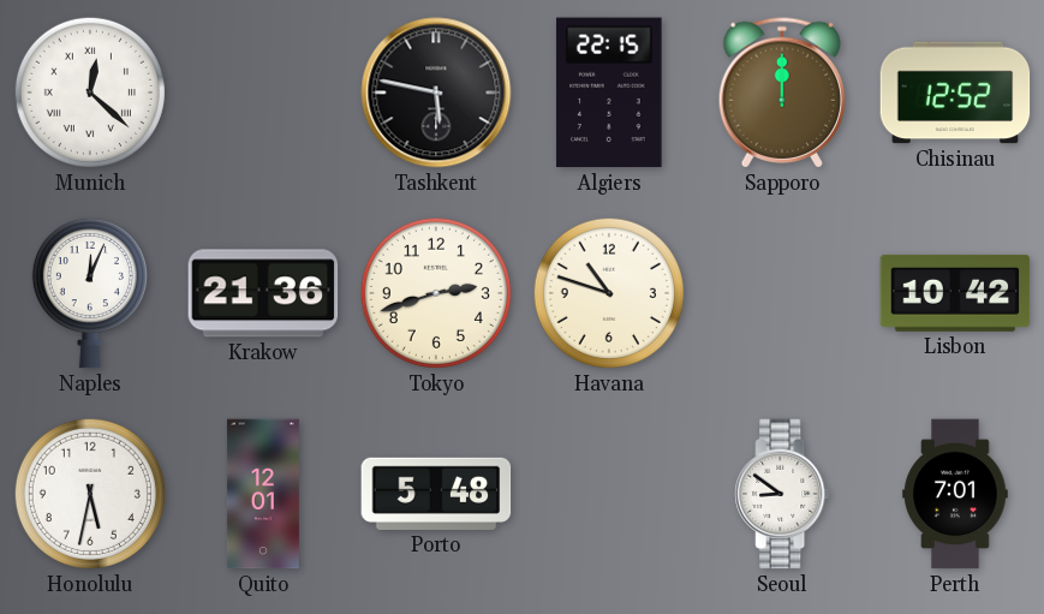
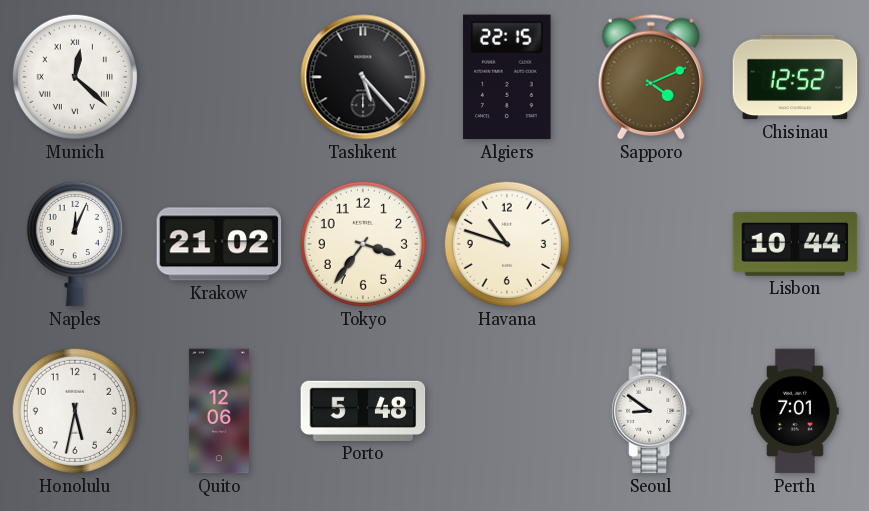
Tashkent: 5:47 -> 5:23
Sapporo: 12:00 -> 4:11
Krakow: 21:36 -> 21:02
Tokyo: 2:42 -> 3:36
Lisbon: 10:42 -> 10:44
Quito: 12:01 -> 12:06
